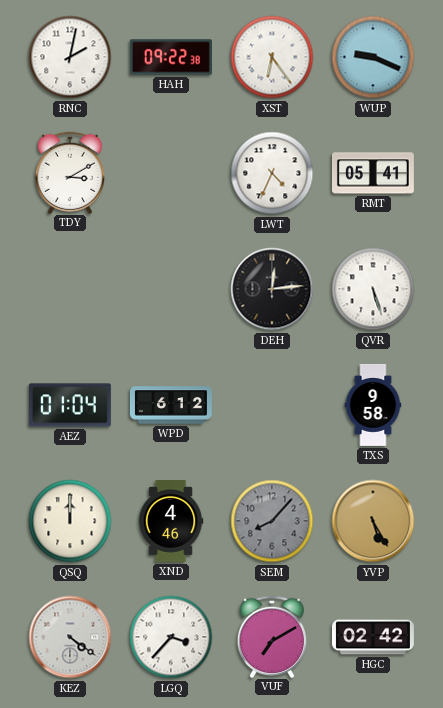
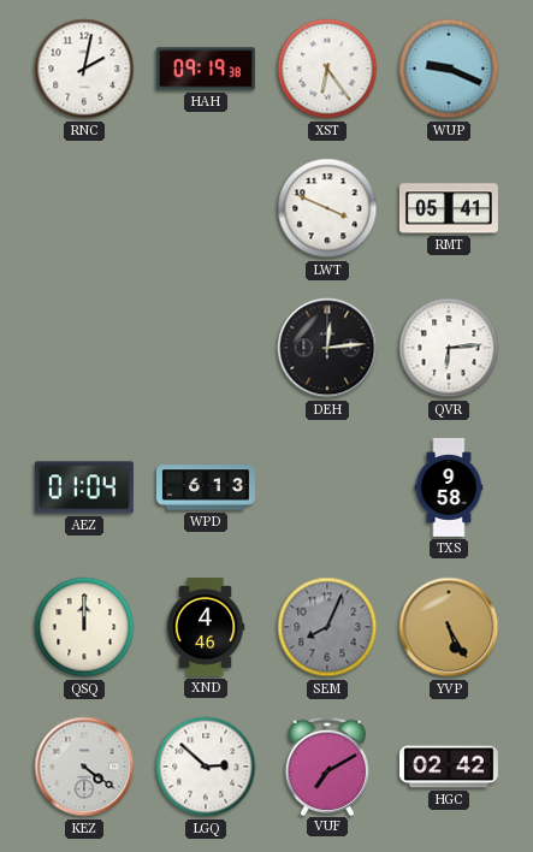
HAH: 09:22 -> 09:19
TDY: 3:10 -> none
LWT: 4:34 -> 3:49
QVR: 5:27 -> 6:14
WPD: 6:12 -> 6:13
SEM: 8:07 -> 8:04
LGQ: 3:37 -> 2:52
